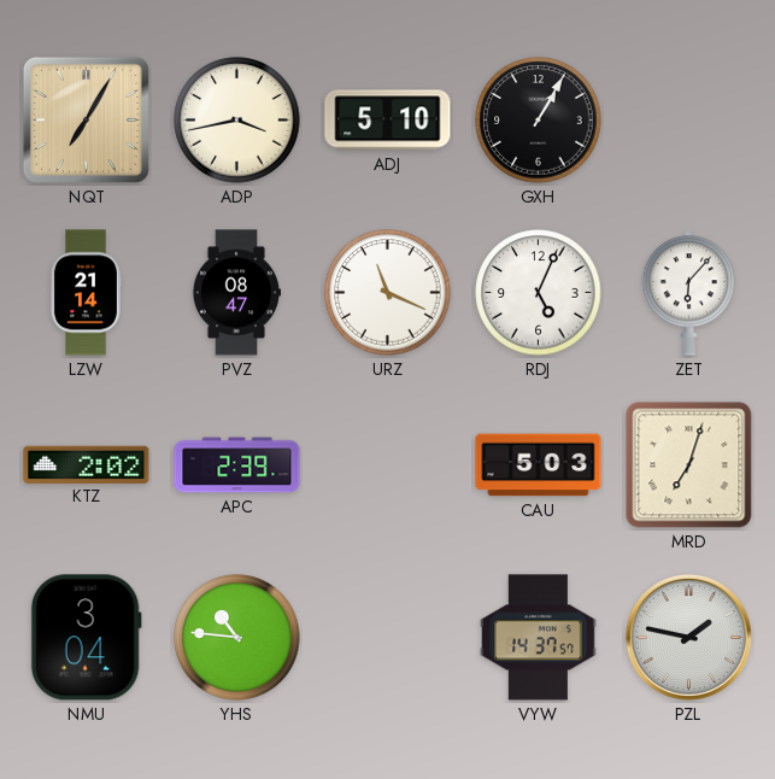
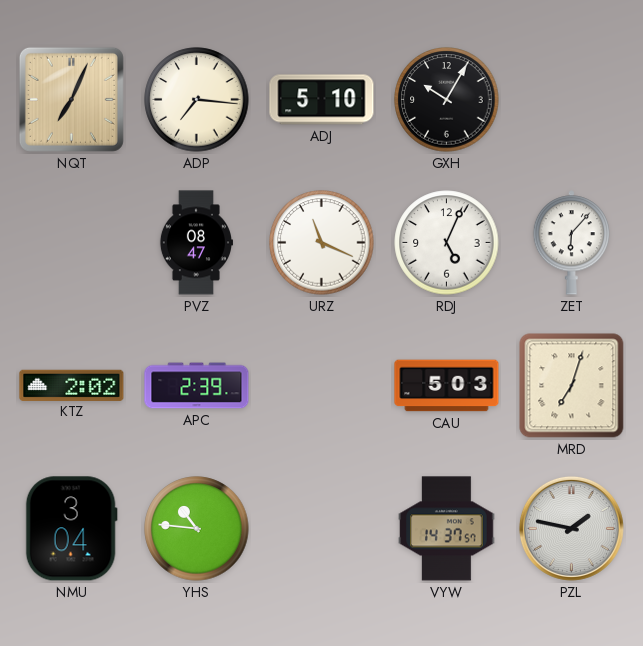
NQT: 7:05 -> 7:04
ADP: 3:43 -> 7:16
GXH: 1:05 -> 10:05
LZW: 21:14 -> none
